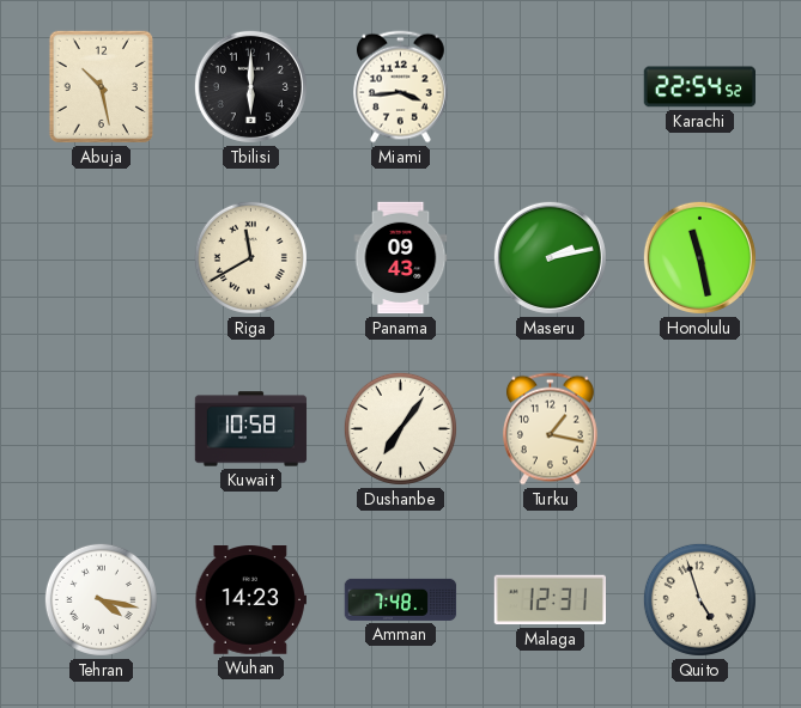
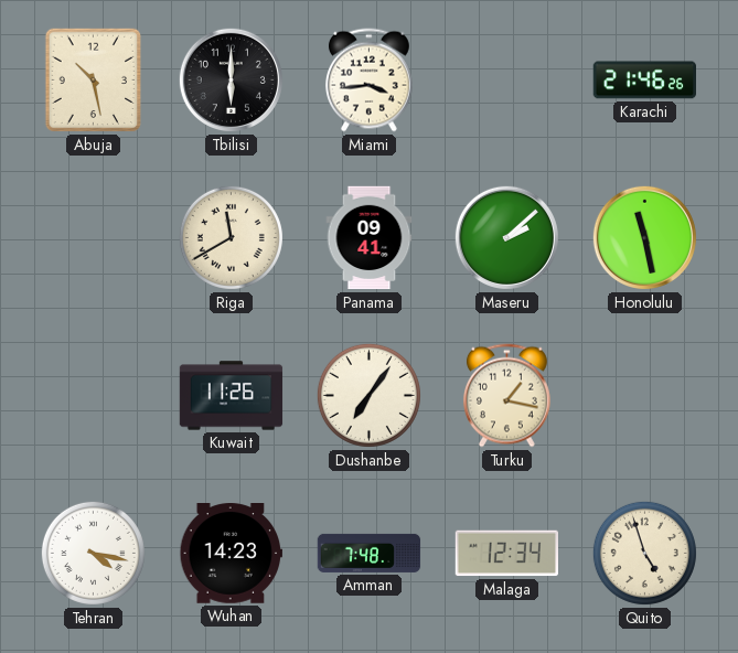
Karachi: 22:54 -> 21:46
Panama: 09:43 -> 09:41
Maseru: 2:13 -> 2:08
Kuwait: 10:58 -> 11:26
Malaga: 12:31 -> 12:34
